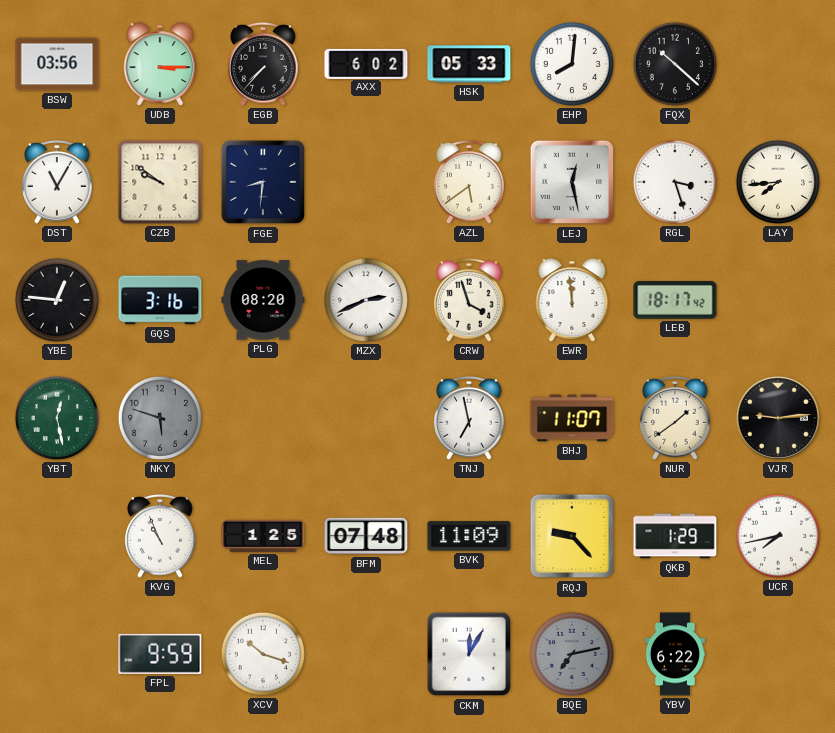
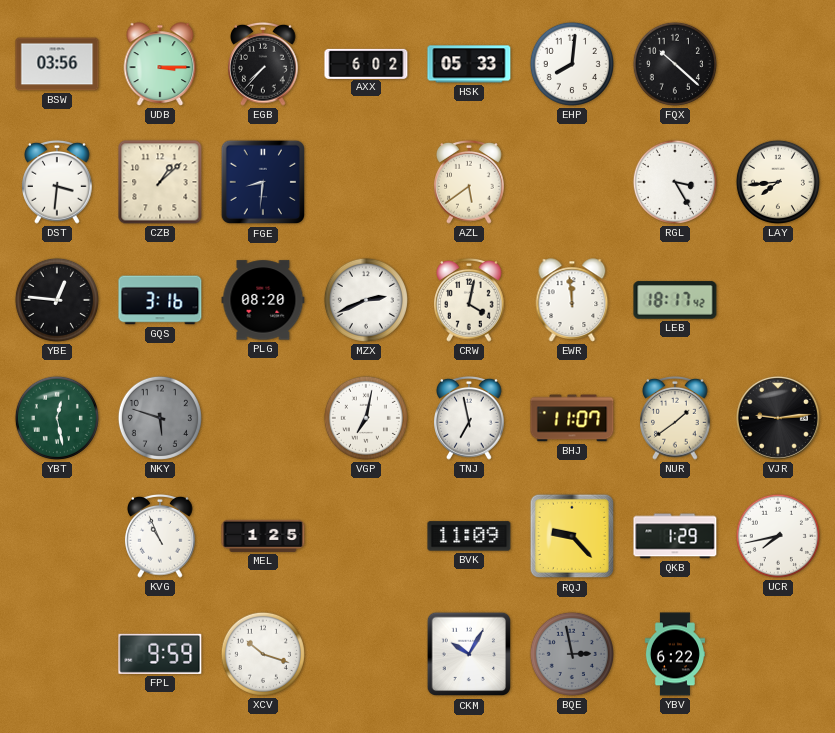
DST: 11:05 -> 3:31
CZB: 9:51 -> 1:08
LEJ: 12:28 -> none
RGL: 3:27 -> 3:25
CRW: 3:57 -> 4:02
VGP: none -> 7:02
BFM: 07:48 -> none
CKM: 12:05 -> 10:05
BQE: 7:13 -> 2:58
